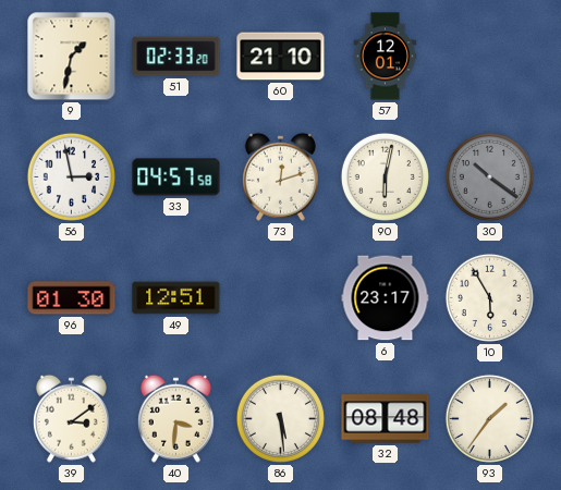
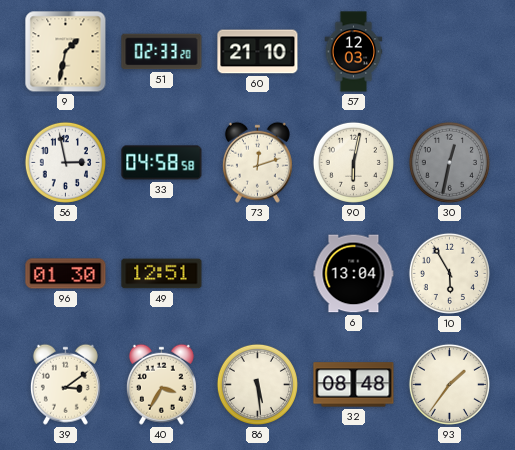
57: 12:01 -> 12:03
33: 04:57 -> 04:58
30: 10:21 -> 12:32
6: 23:17 -> 13:04
40: 3:31 -> 3:35
